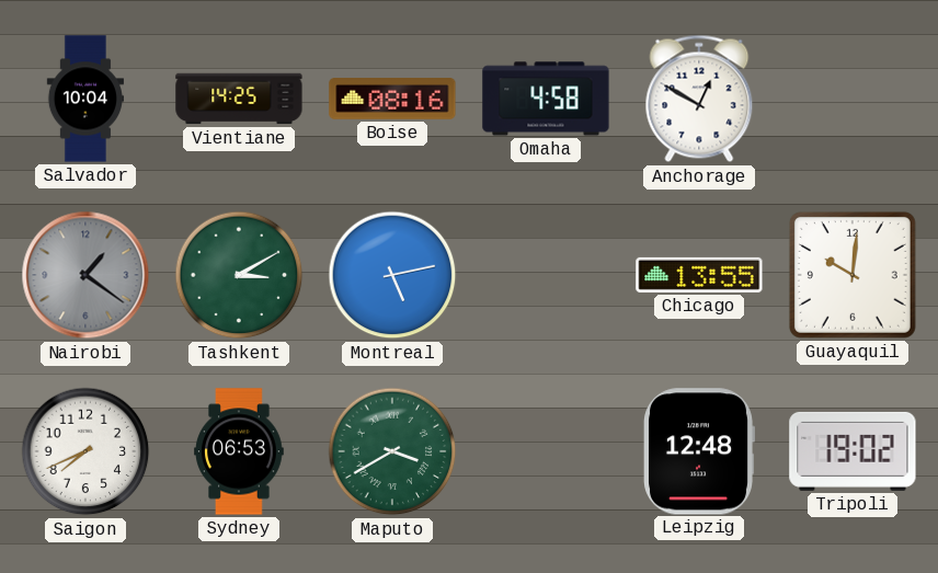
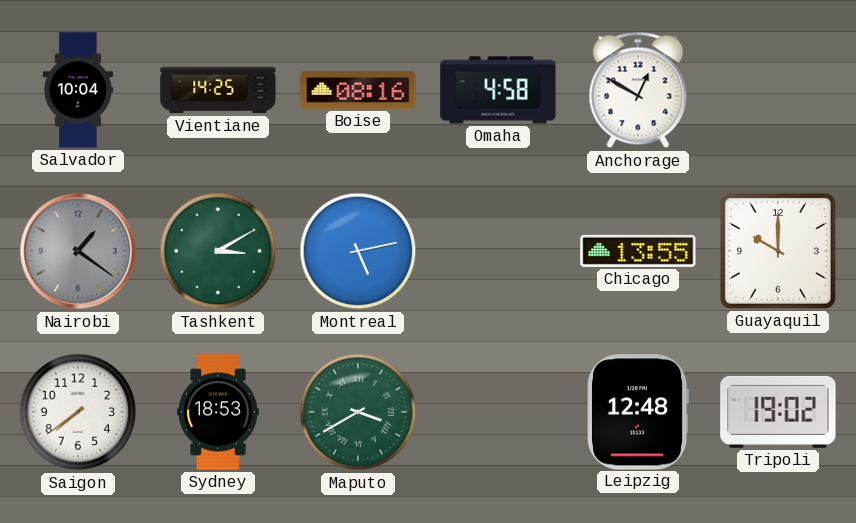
Guayaquil: 10:01 -> 10:00
Saigon: 7:41 -> 7:39
Sydney: 06:53 -> 18:53
